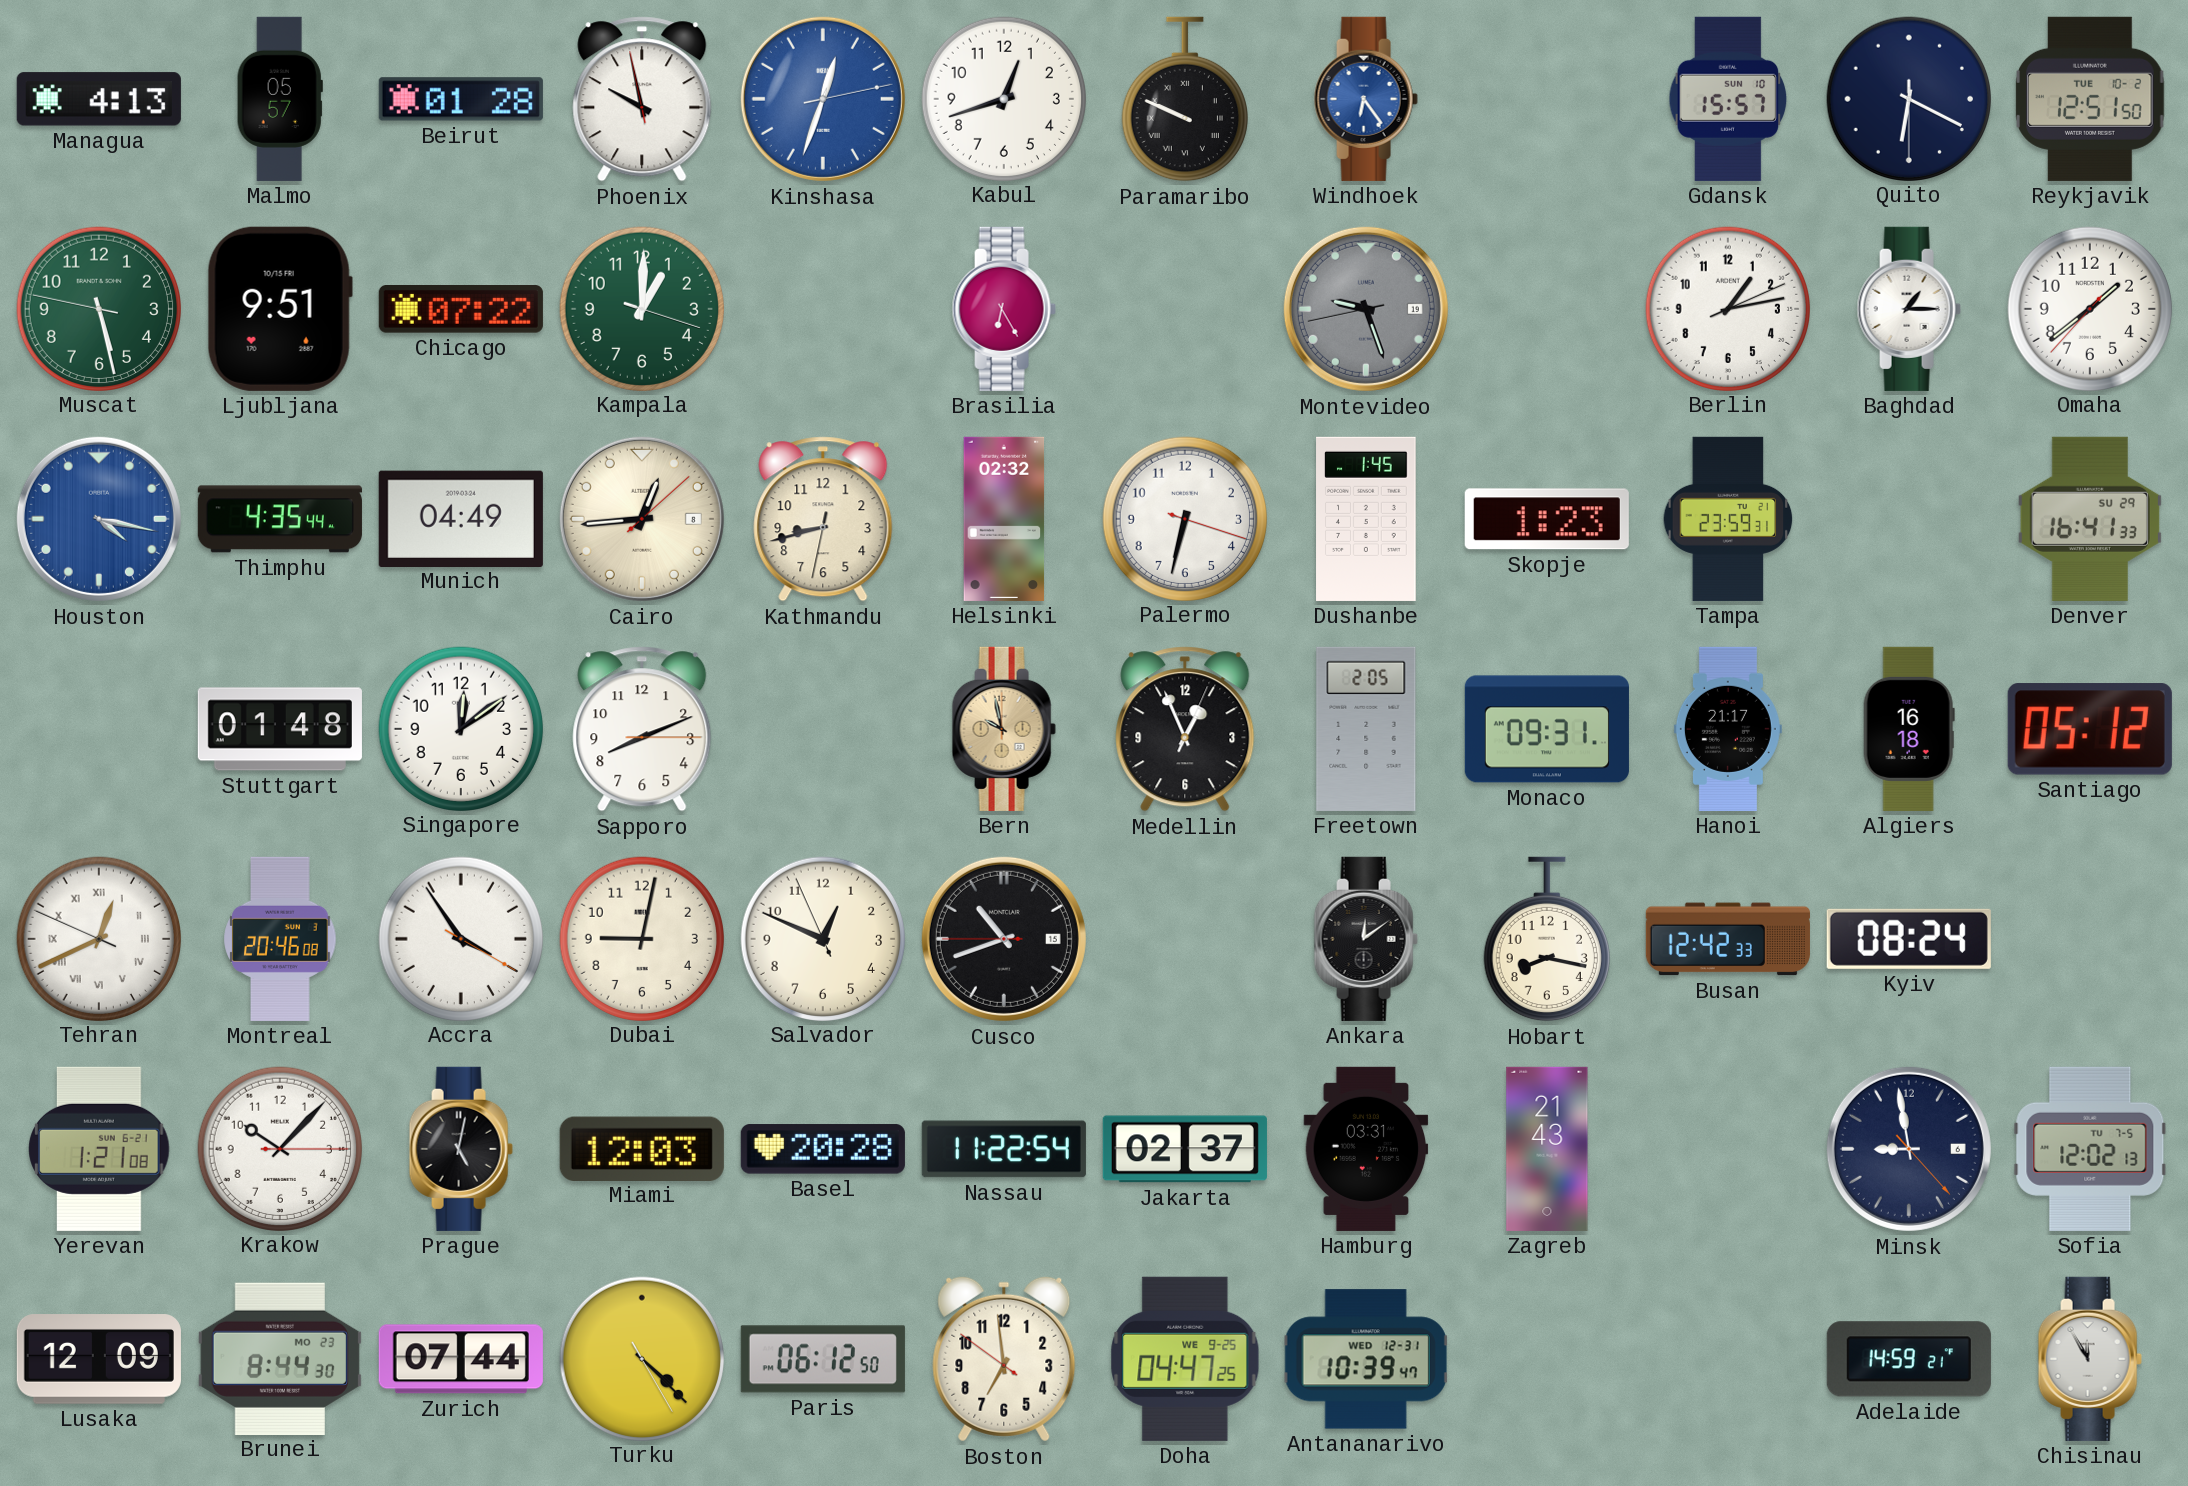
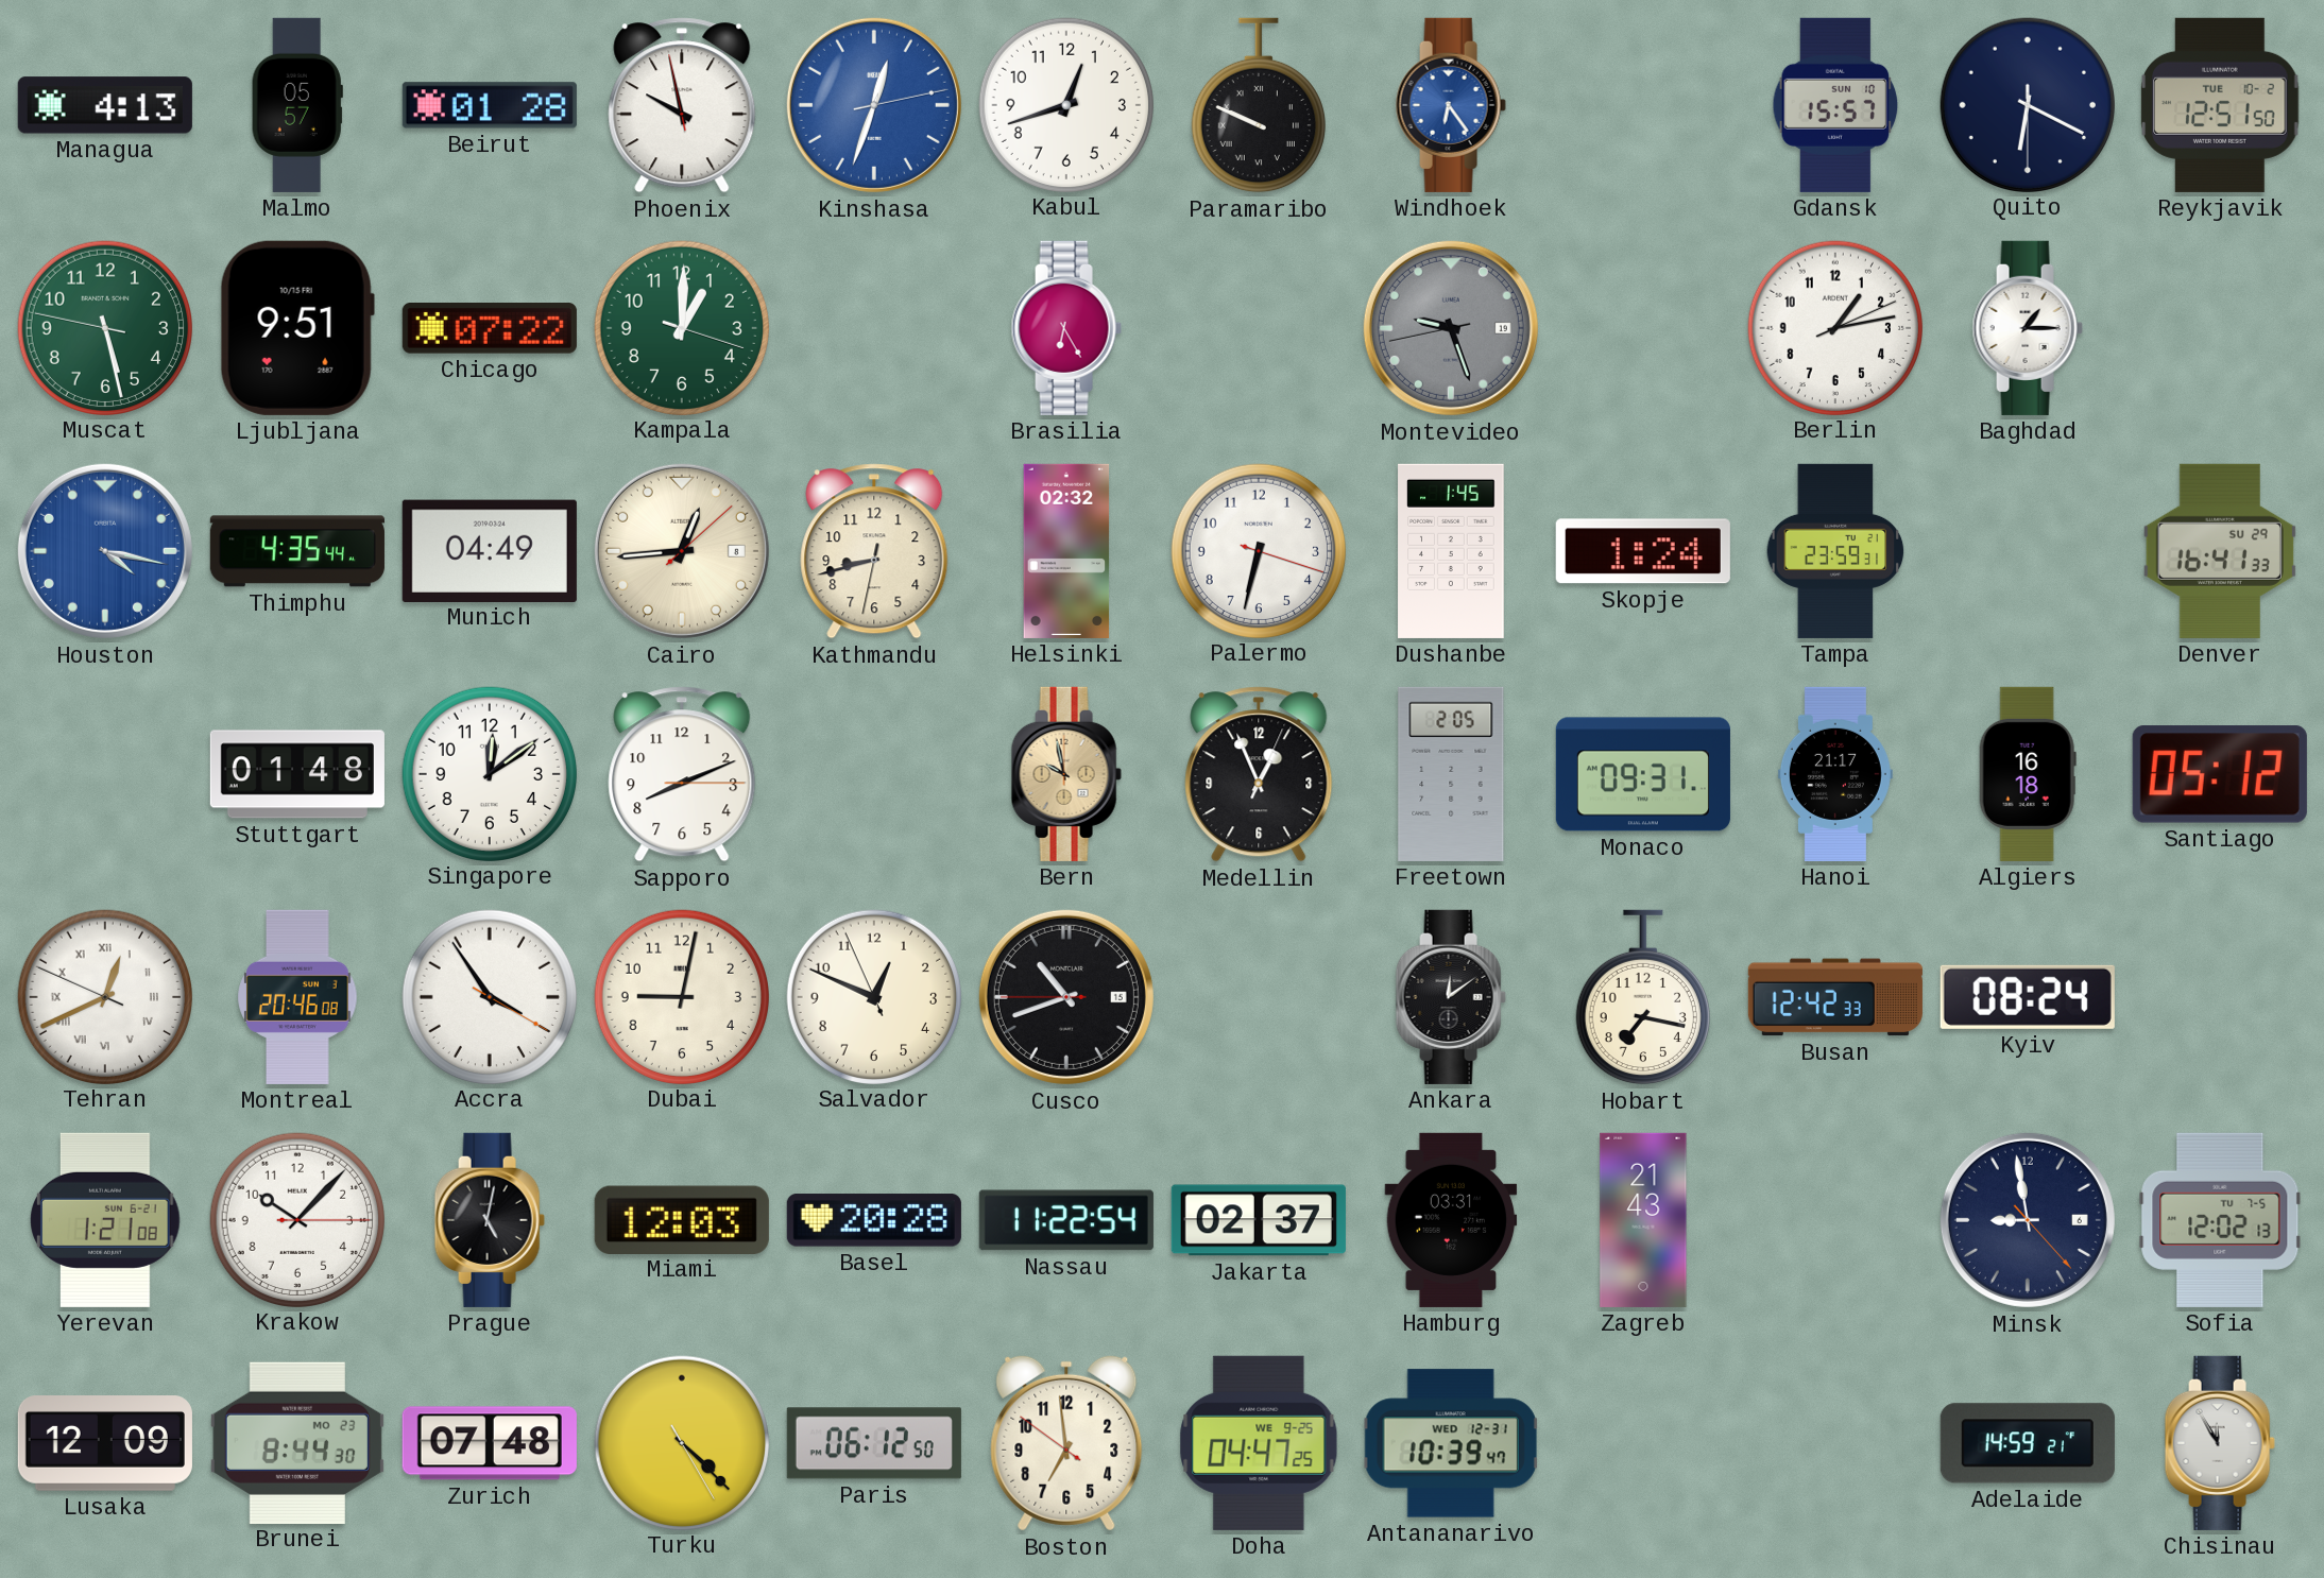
Omaha: 1:38 -> none
Skopje: 1:23 -> 1:24
Hobart: 8:17 -> 7:17
Zurich: 07:44 -> 07:48
